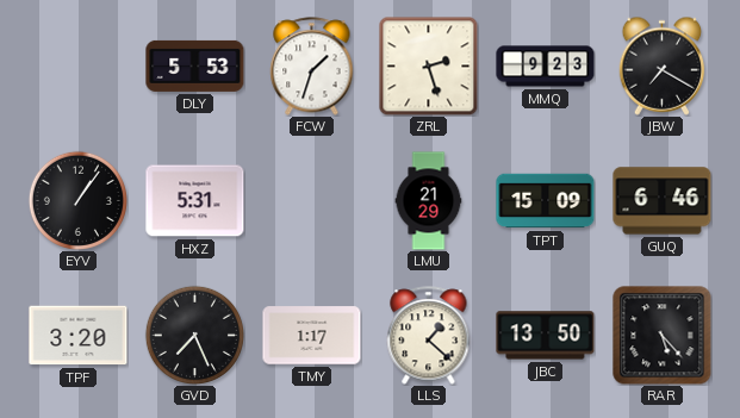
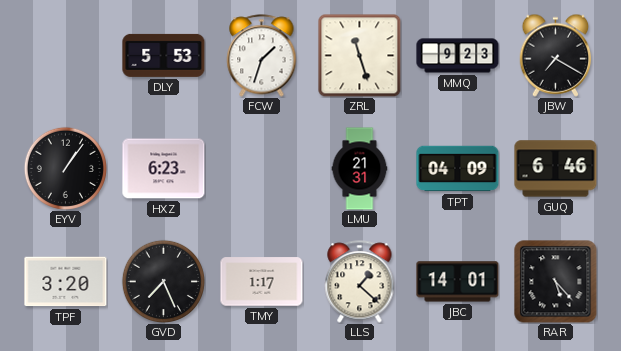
ZRL: 2:27 -> 11:27
HXZ: 5:31 -> 6:23
LMU: 21:29 -> 21:31
TPT: 15:09 -> 04:09
JBC: 13:50 -> 14:01
